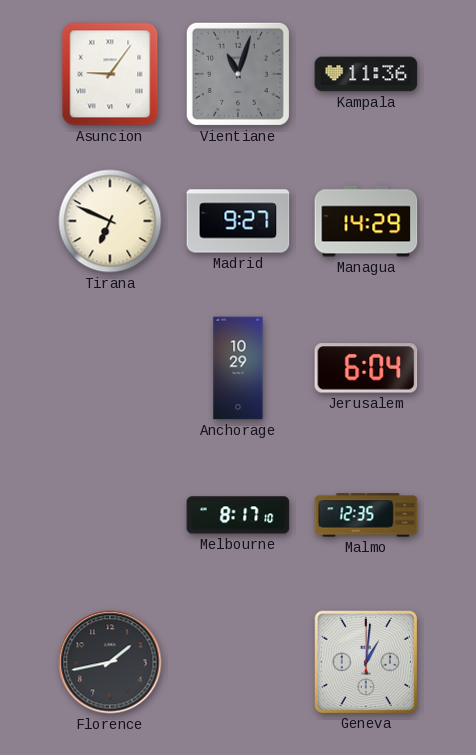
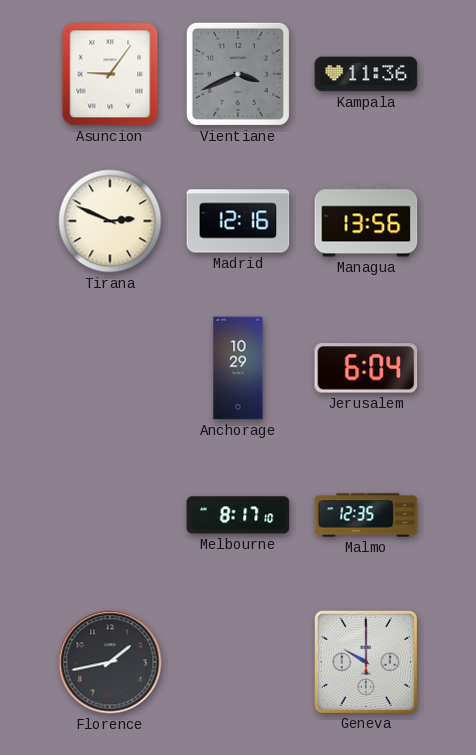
Vientiane: 11:03 -> 3:41
Tirana: 6:49 -> 2:49
Madrid: 9:27 -> 12:16
Managua: 14:29 -> 13:56
Geneva: 1:01 -> 10:00
